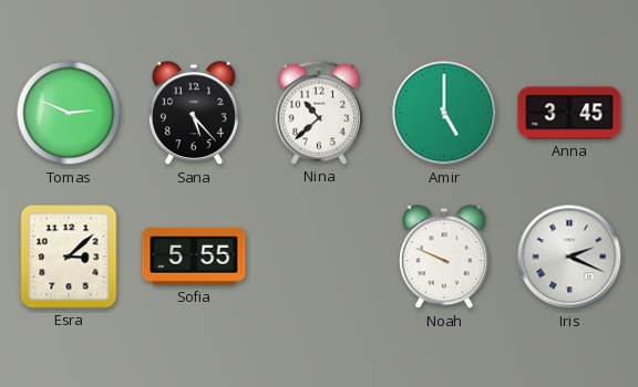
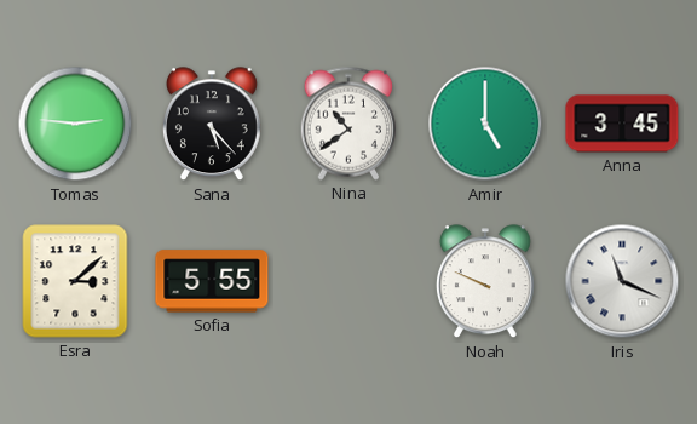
Tomas: 2:49 -> 2:46
Nina: 10:38 -> 10:39
Iris: 2:19 -> 11:19
